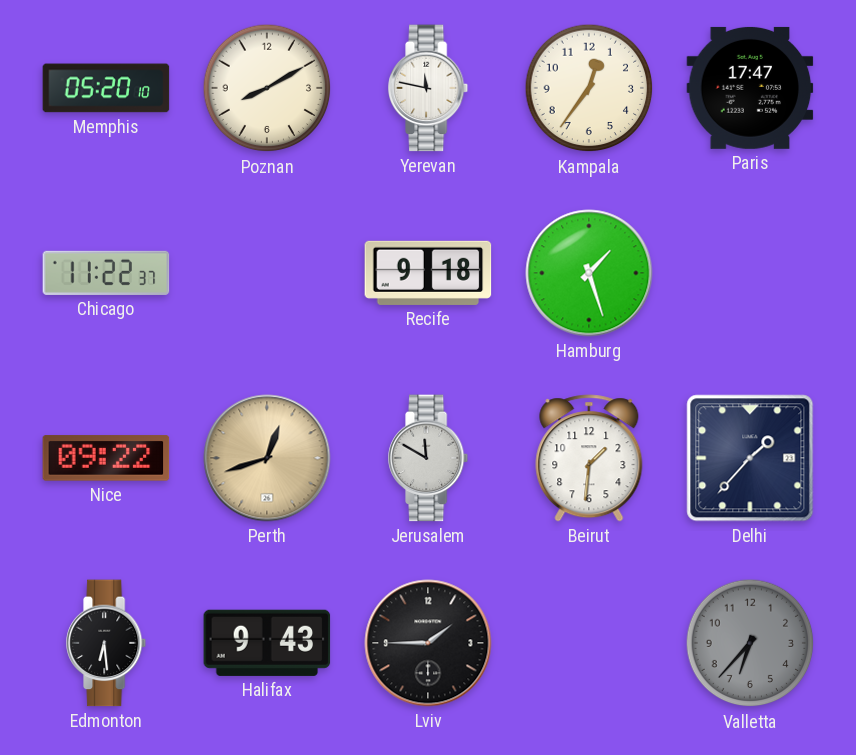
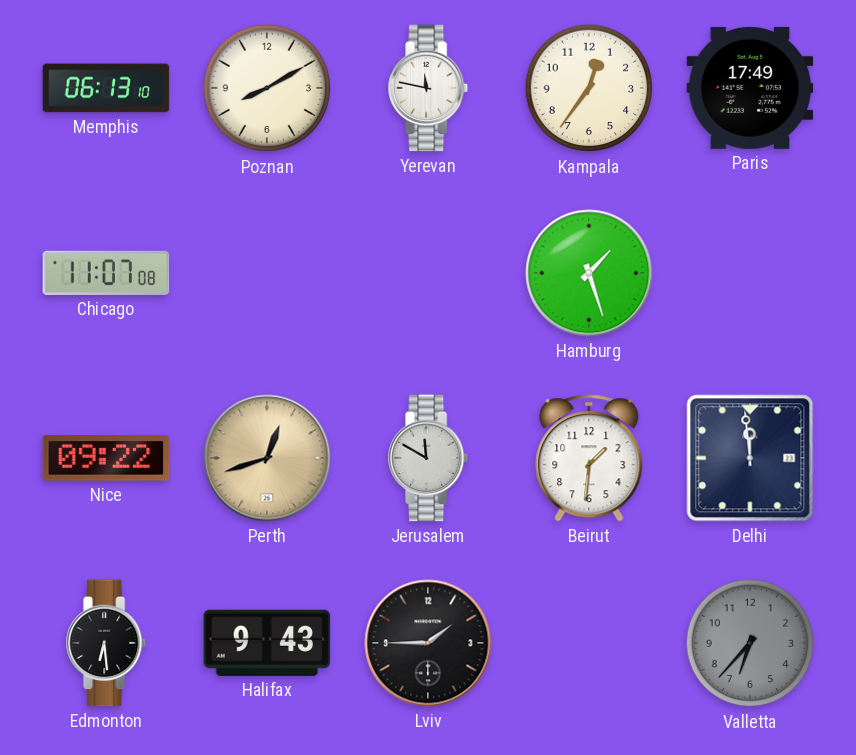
Memphis: 05:20 -> 06:13
Paris: 17:47 -> 17:49
Chicago: 11:22 -> 11:07
Recife: 9:18 -> none
Delhi: 1:37 -> 11:59
